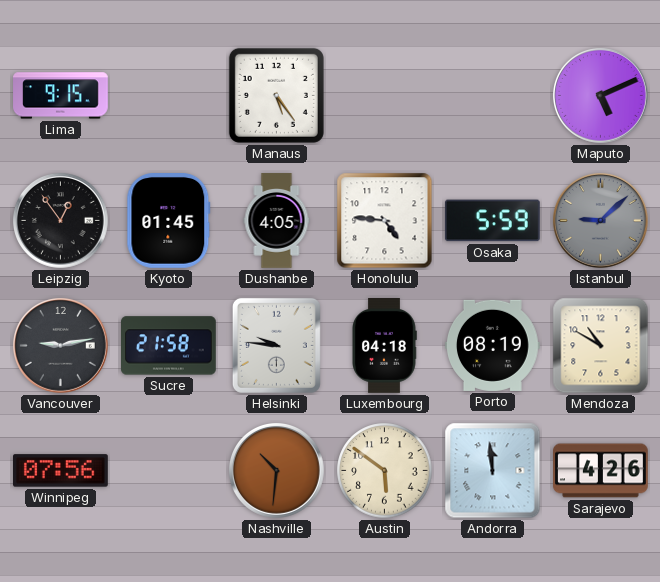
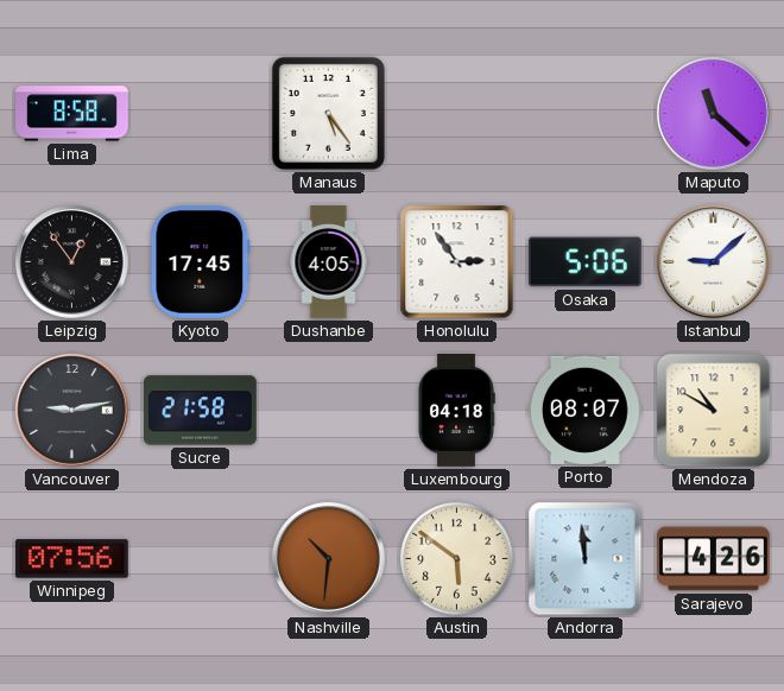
Lima: 9:15 -> 8:58
Maputo: 5:11 -> 11:22
Kyoto: 01:45 -> 17:45
Honolulu: 4:46 -> 2:54
Osaka: 5:59 -> 5:06
Istanbul dial: grey -> white
Helsinki: 9:46 -> none
Porto: 08:19 -> 08:07
